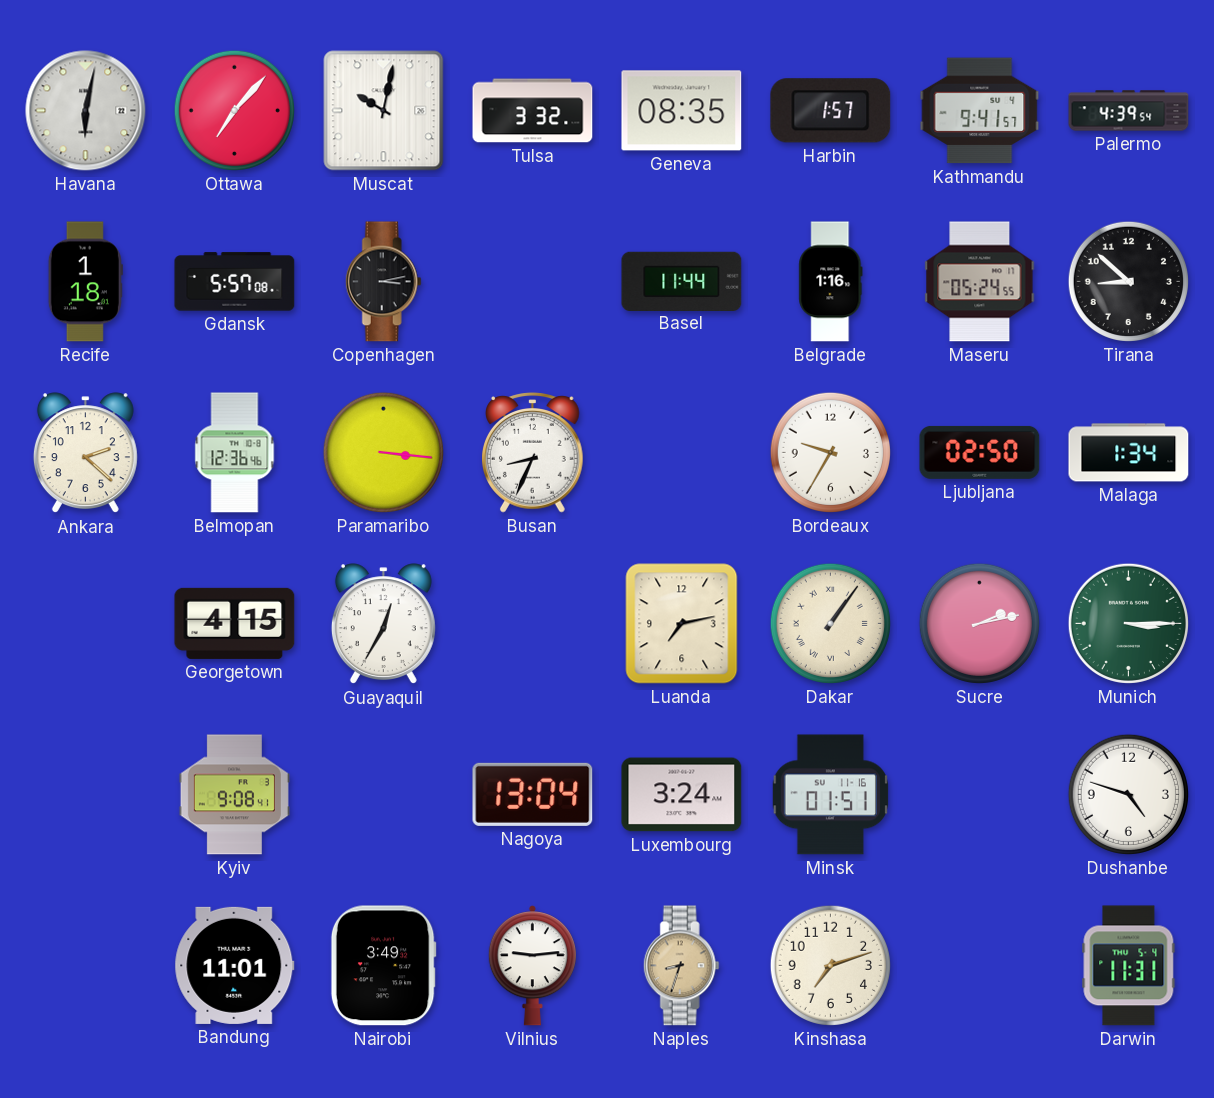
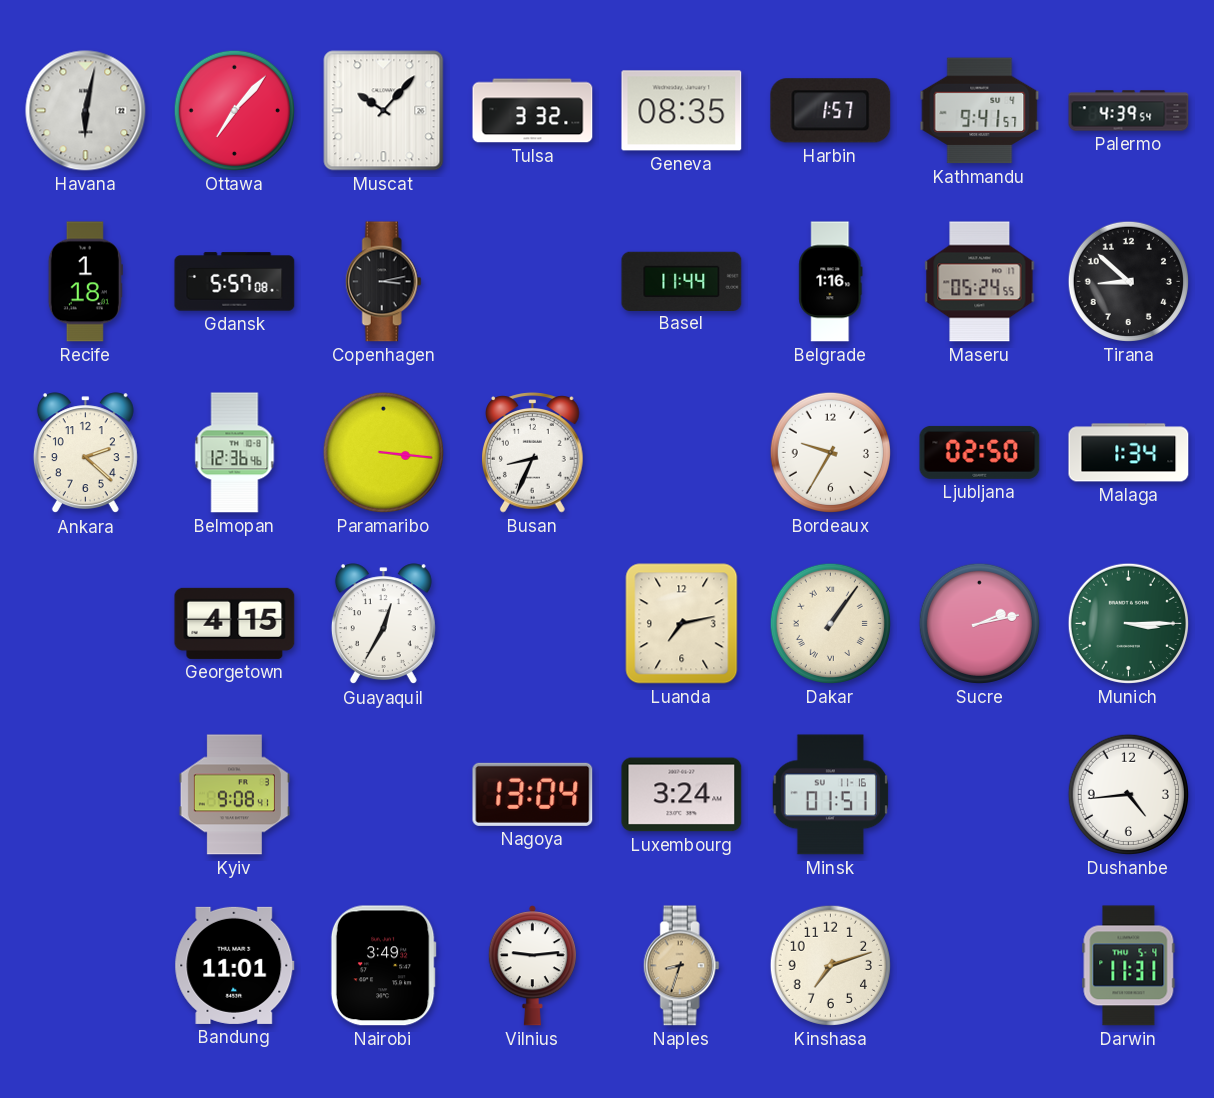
Muscat: 10:02 -> 10:07
Dushanbe: 4:48 -> 4:44
